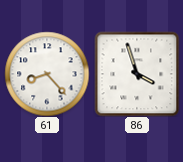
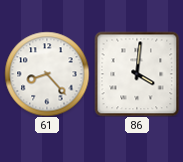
86: 3:57 -> 4:01
